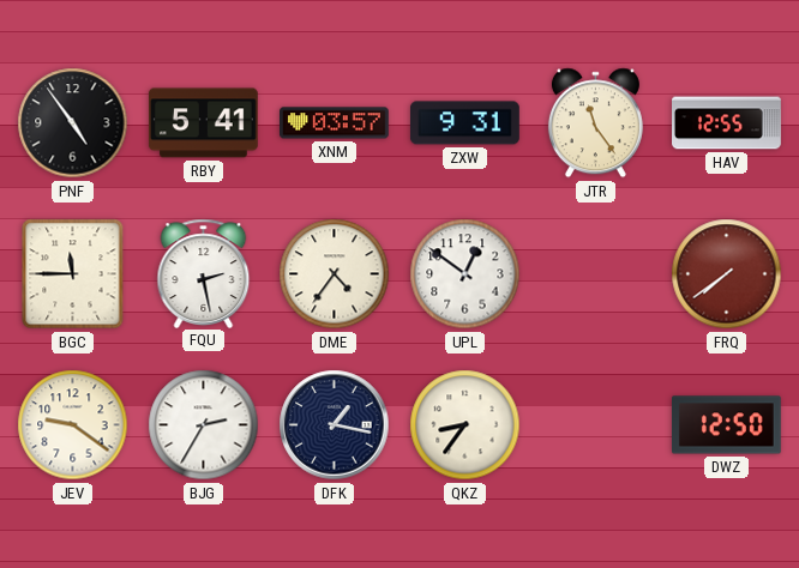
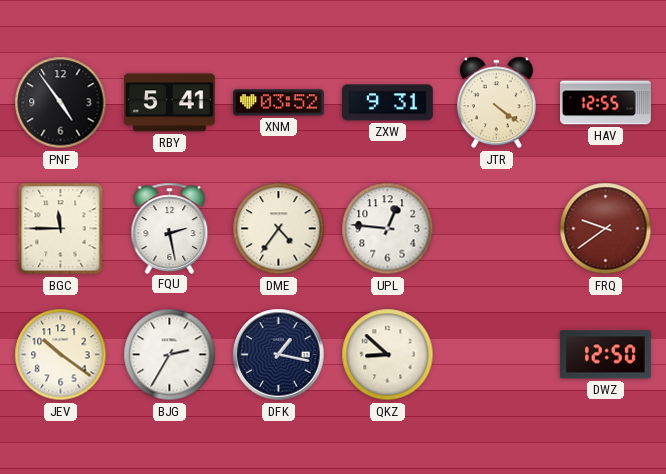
XNM: 03:57 -> 03:52
JTR: 11:24 -> 4:21
UPL: 12:51 -> 12:46
FRQ: 7:39 -> 9:39
JEV: 9:21 -> 10:21
QKZ: 8:36 -> 8:52
